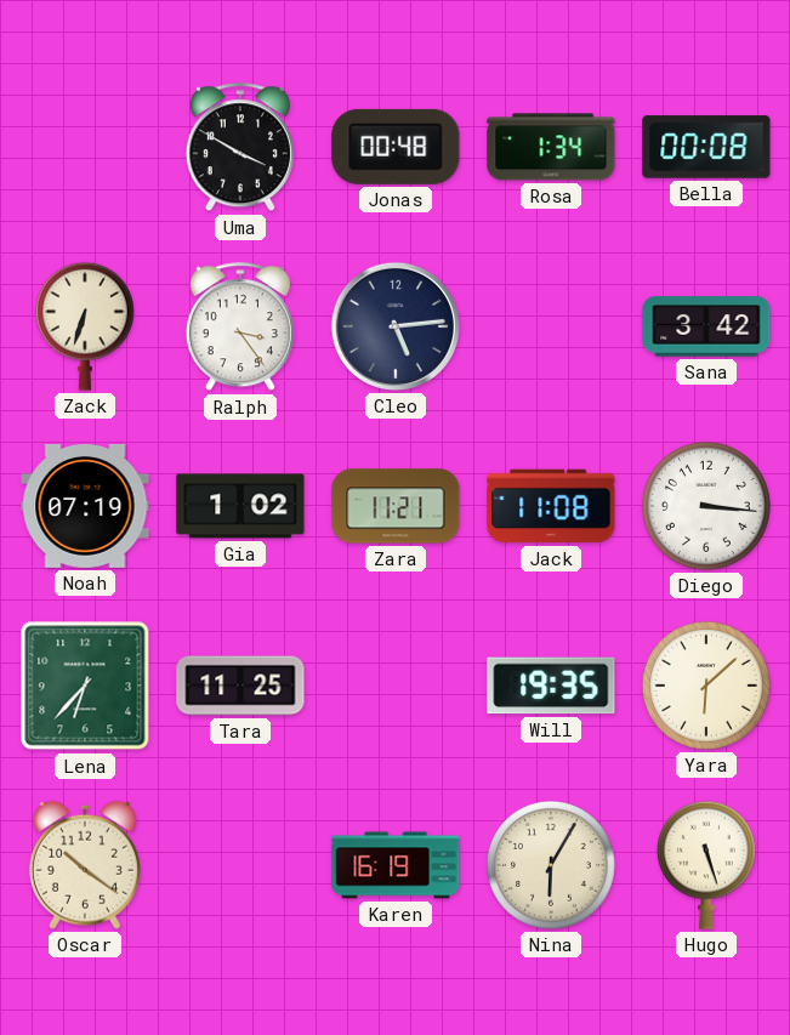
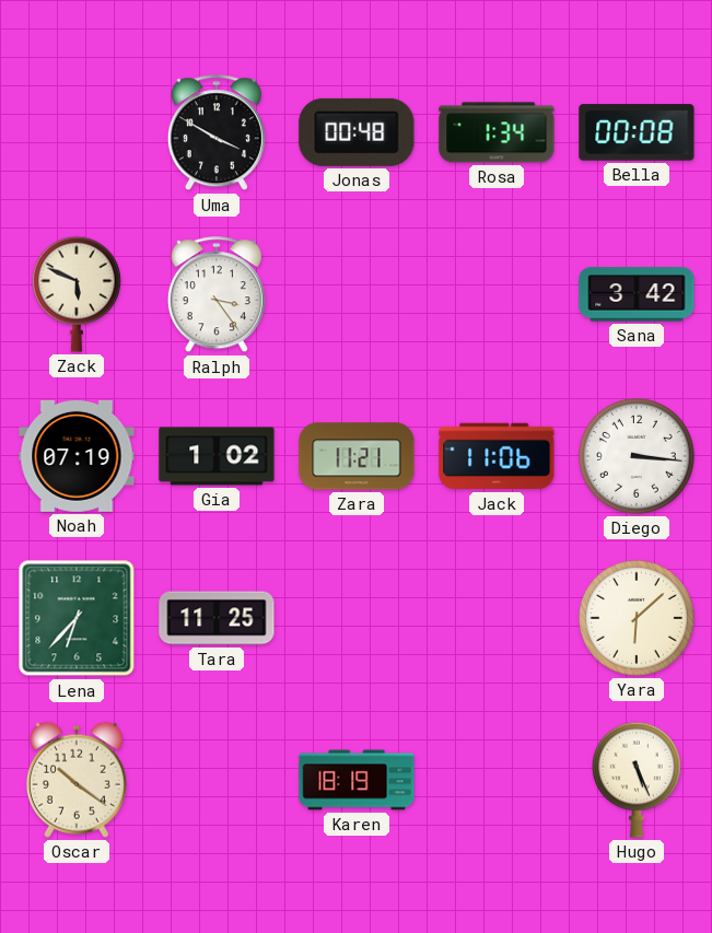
Zack: 6:33 -> 5:49
Cleo: 5:14 -> none
Jack: 11:08 -> 11:06
Will: 19:35 -> none
Karen: 16:19 -> 18:19
Nina: 6:05 -> none
Hugo: 5:27 -> 5:26
